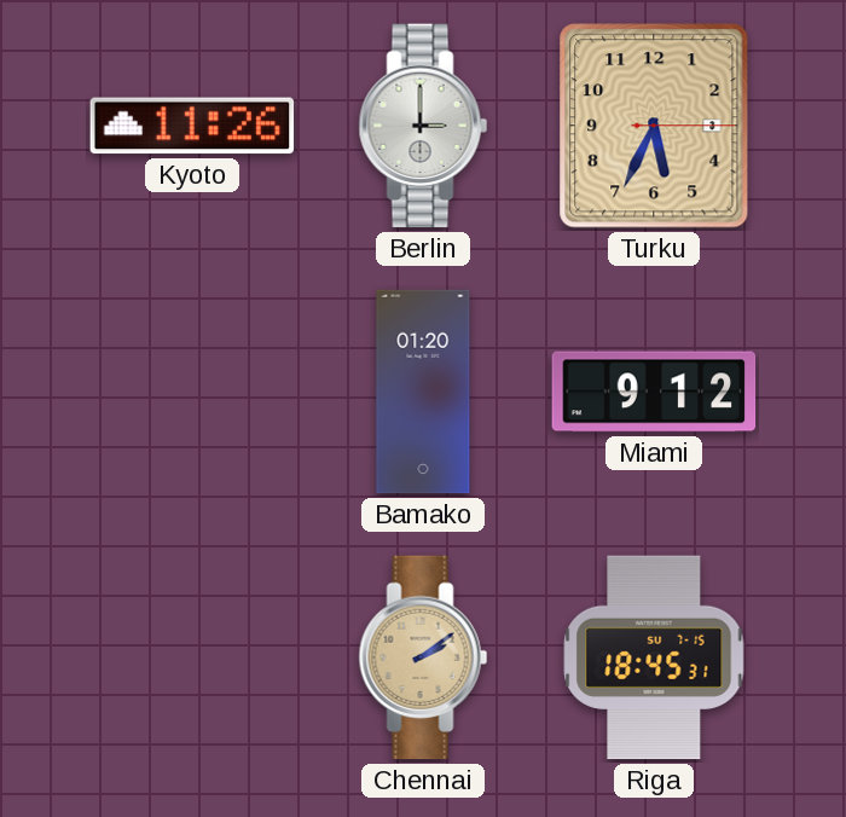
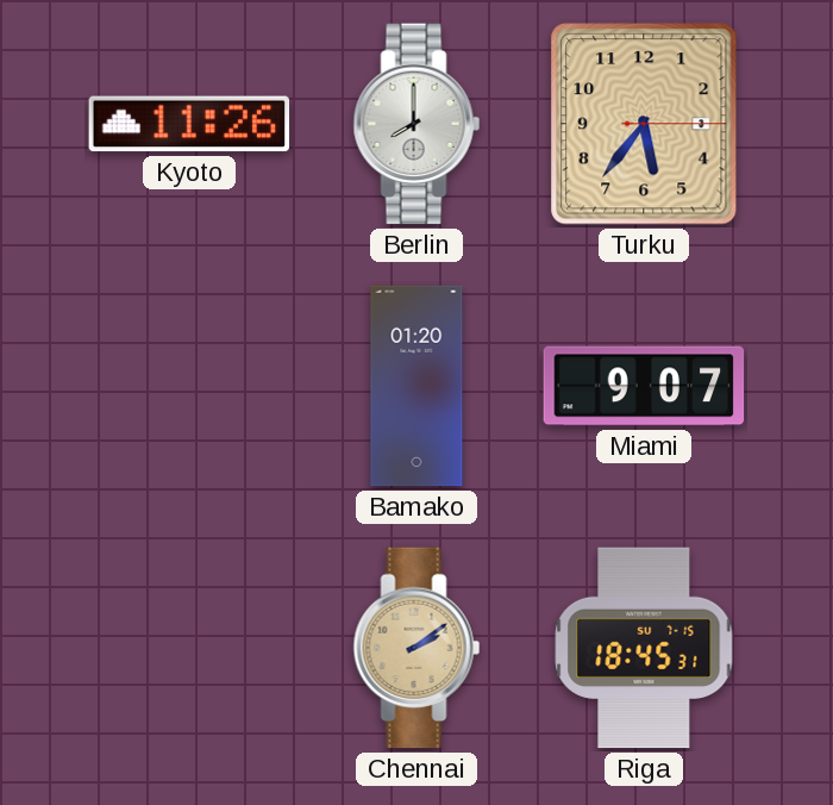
Berlin: 3:00 -> 8:00
Turku: 5:34 -> 5:36
Miami: 9:12 -> 9:07
